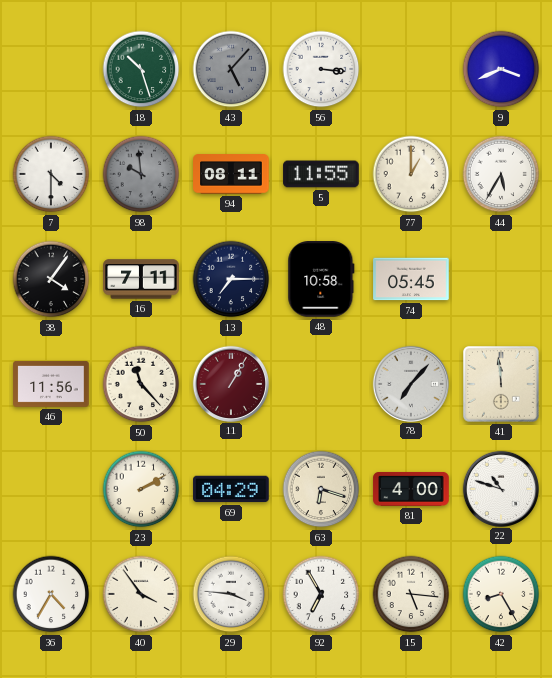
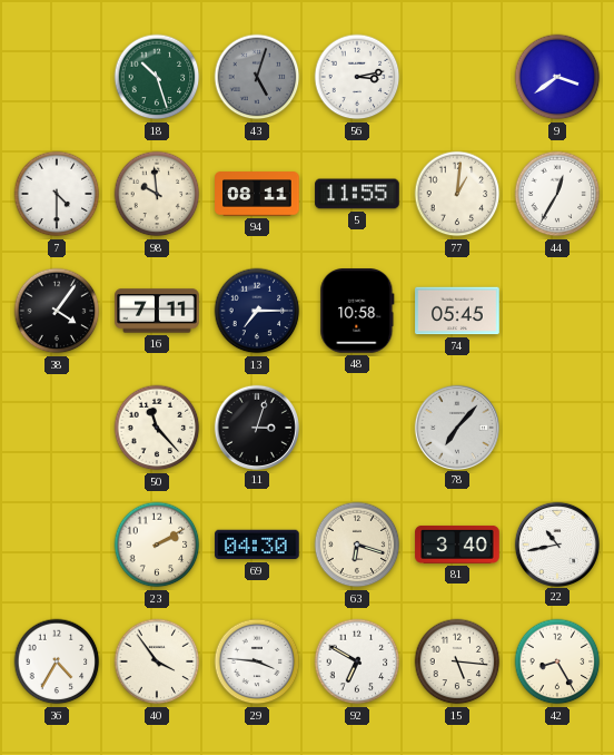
43: 5:07 -> 5:03
56: 3:16 -> 3:13
9: 3:41 -> 3:39
98 dial: grey -> cream
77: 1:00 -> 1:01
44: 5:35 -> 12:35
46: 11:56 -> none
11: 1:05 -> 3:03
11 dial: burgundy -> black
41: 11:59 -> none
69: 04:29 -> 04:30
81: 4:00 -> 3:40
22: 10:48 -> 10:43
92: 6:55 -> 6:50
